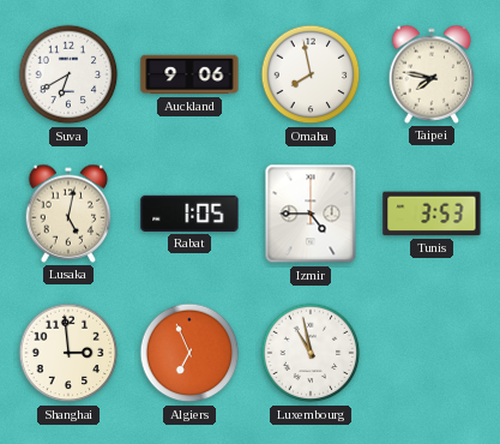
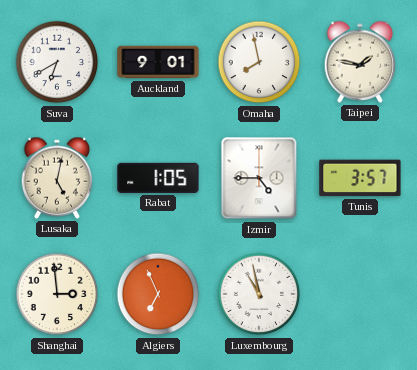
Auckland: 9:06 -> 9:01
Taipei: 7:47 -> 1:47
Tunis: 3:53 -> 3:57
